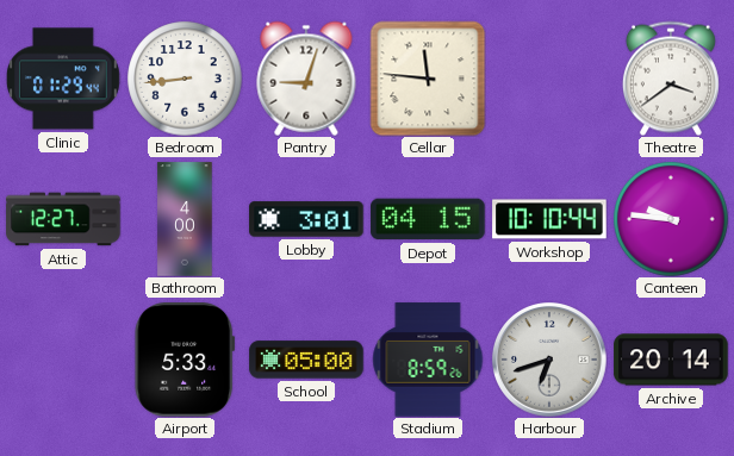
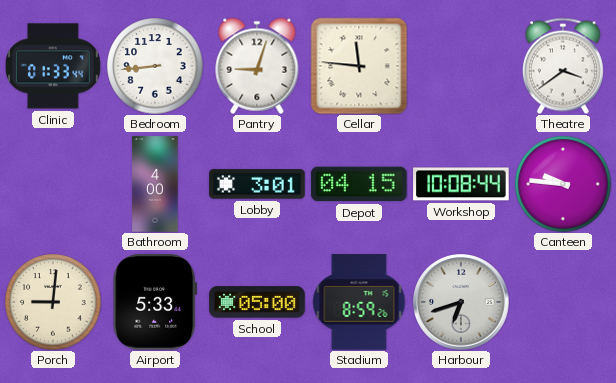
Clinic: 01:29 -> 01:33
Attic: 12:27 -> none
Workshop: 10:10 -> 10:08
Porch: none -> 9:01
Archive: 20:14 -> none
